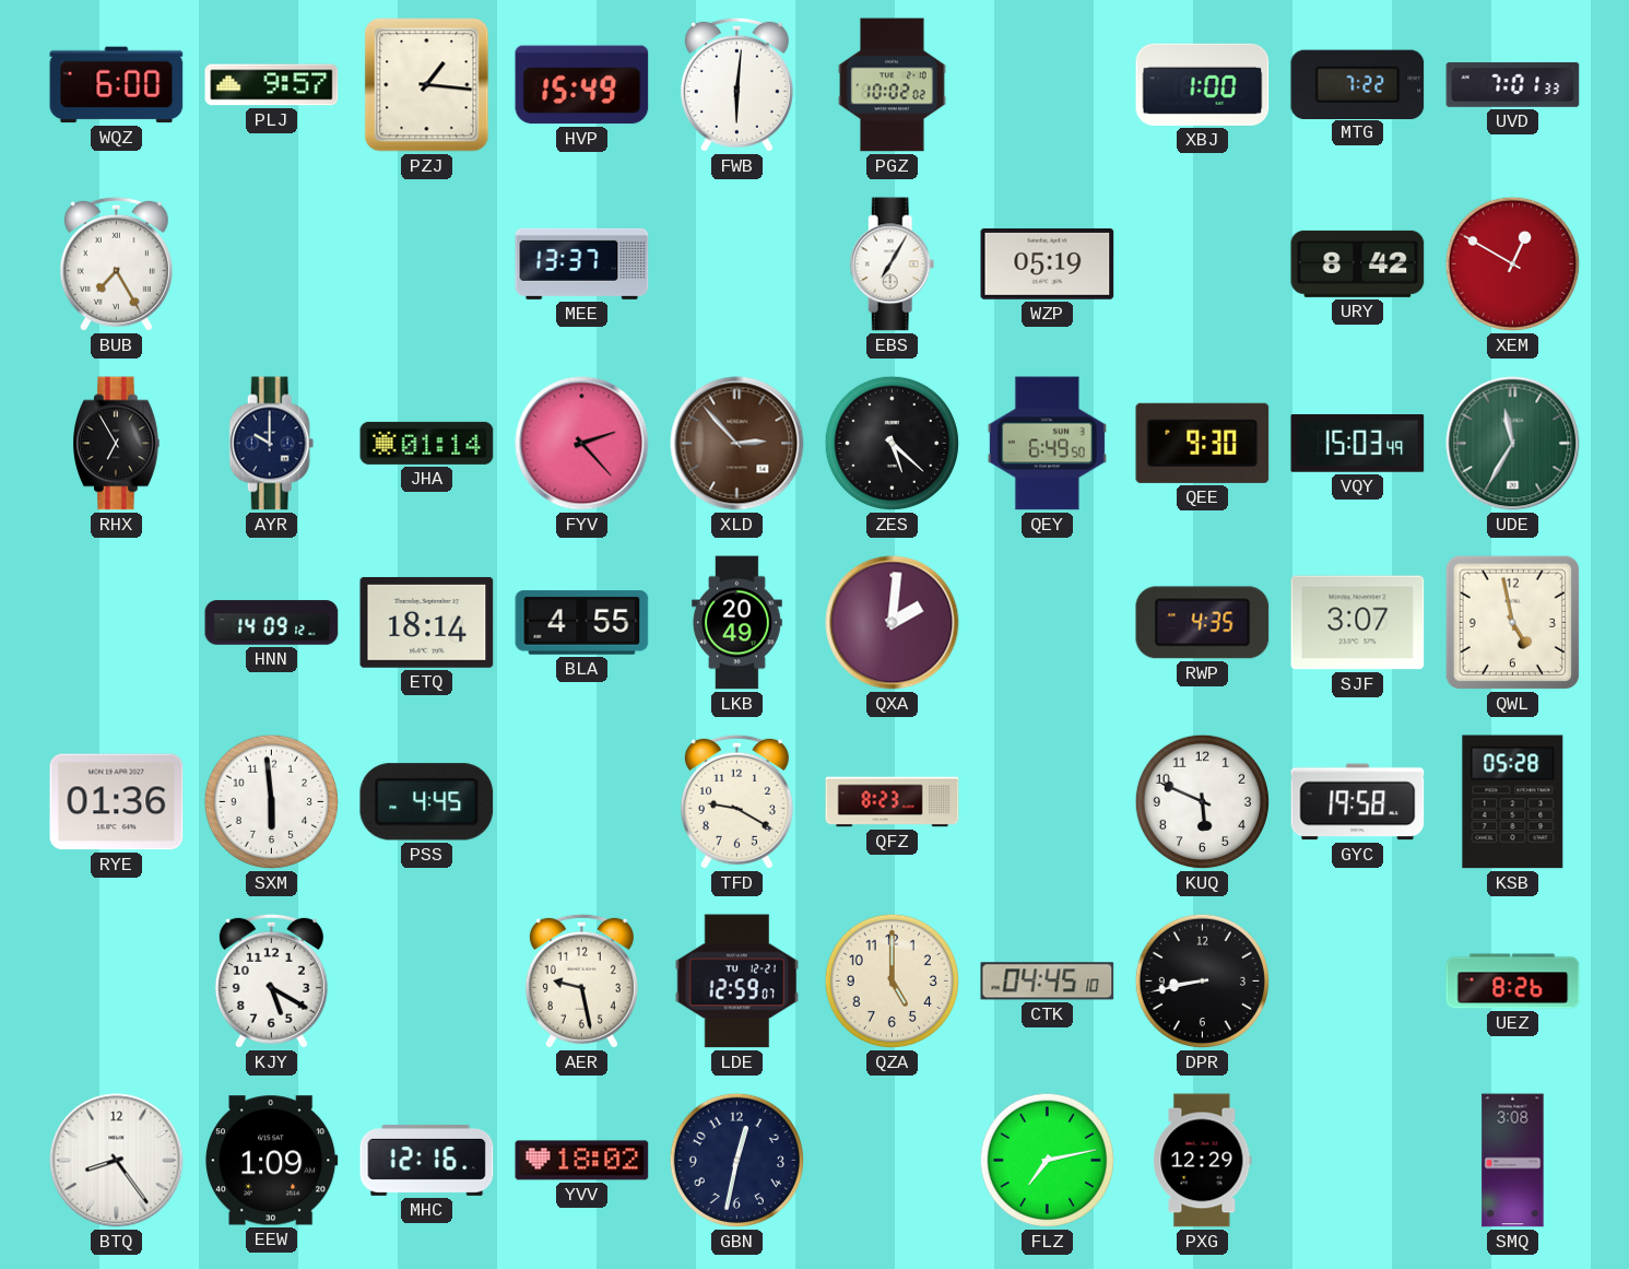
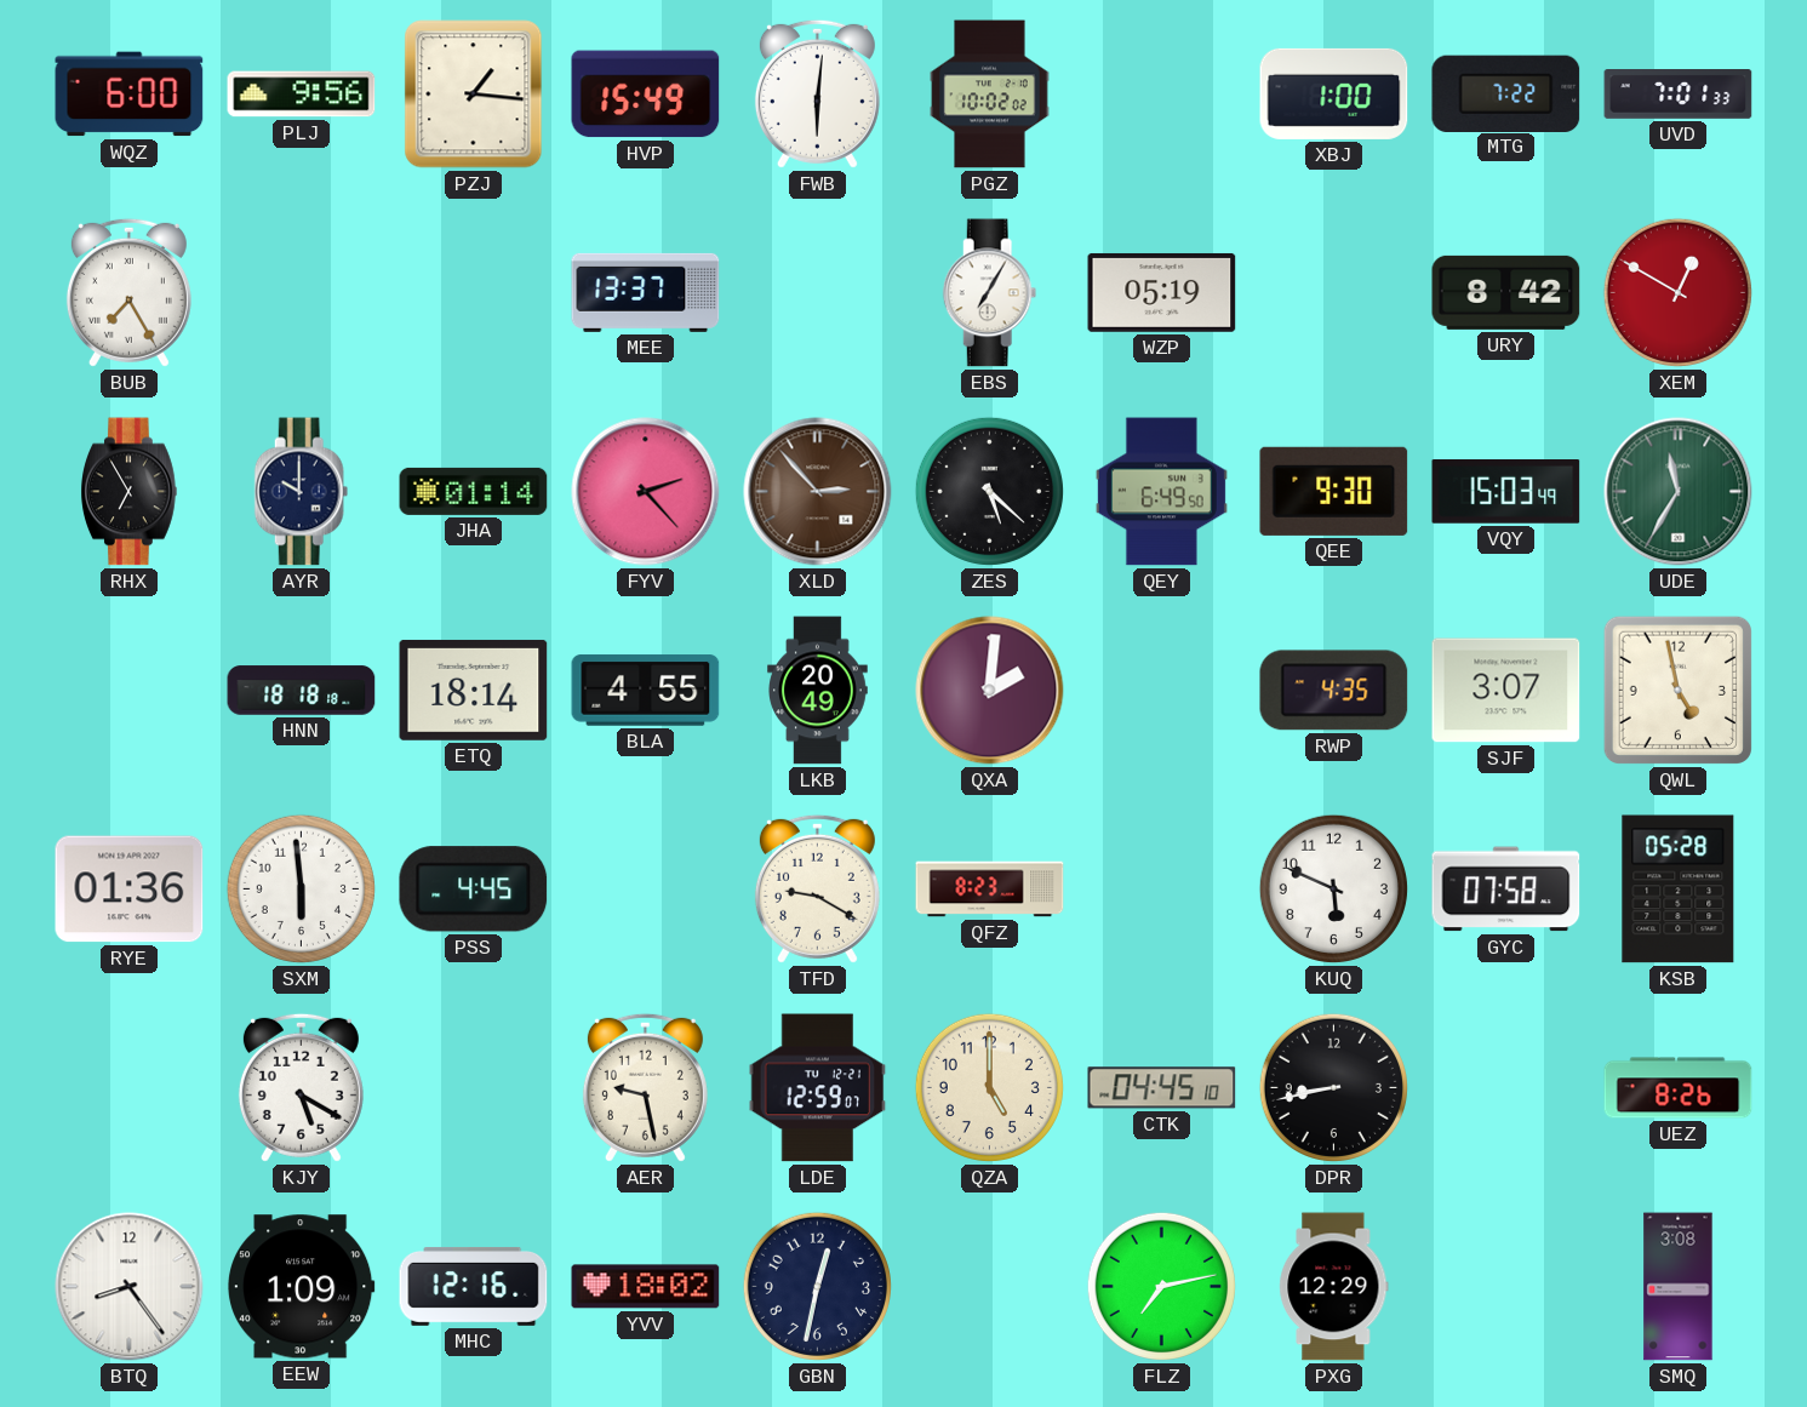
PLJ: 9:57 -> 9:56
HNN: 14:09 -> 18:18
GYC: 19:58 -> 07:58
